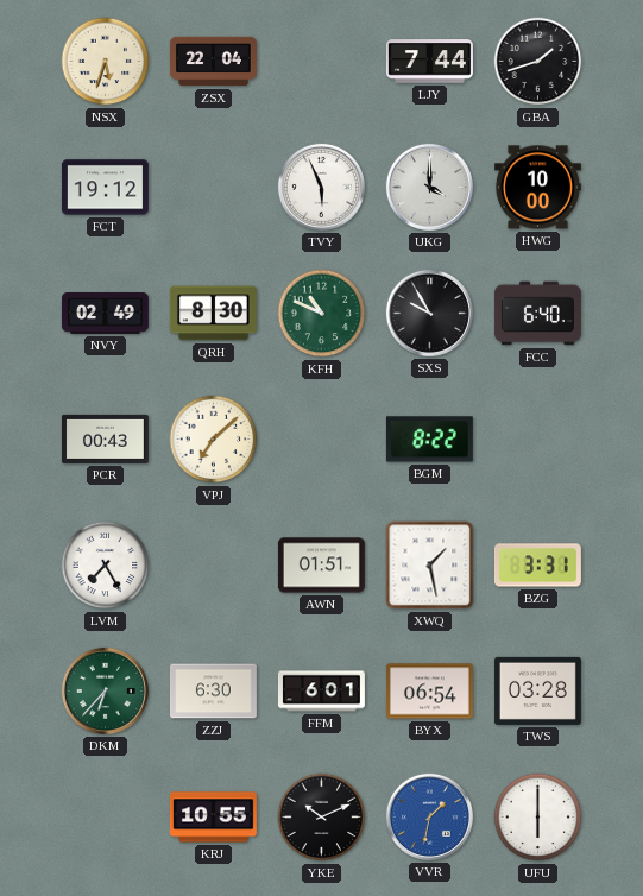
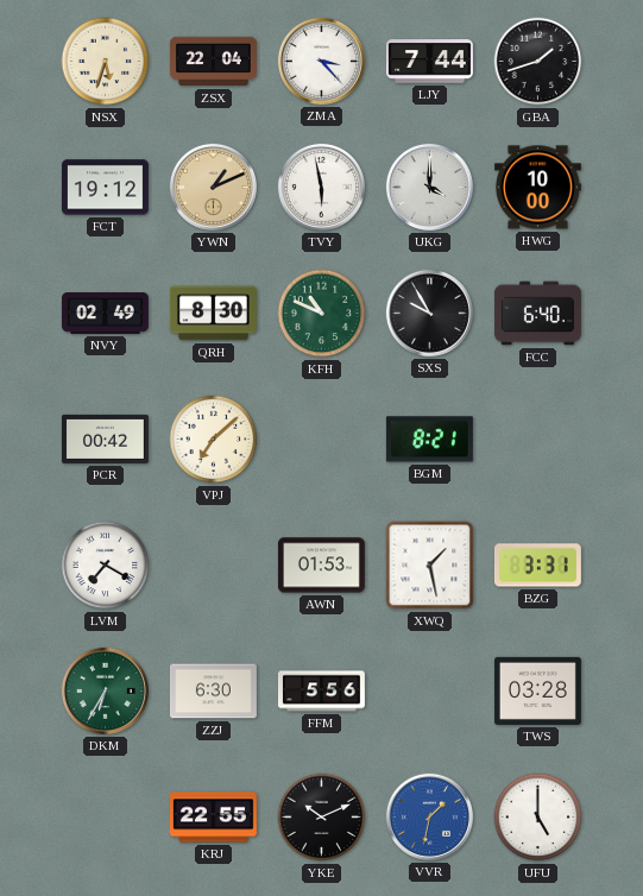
ZMA: none -> 3:23
YWN: none -> 1:11
TVY: 5:56 -> 5:58
PCR: 00:43 -> 00:42
BGM: 8:22 -> 8:21
LVM: 7:25 -> 7:20
AWN: 01:51 -> 01:53
DKM: 6:37 -> 6:35
FFM: 6:01 -> 5:56
BYX: 06:54 -> none
KRJ: 10:55 -> 22:55
UFU: 6:00 -> 5:00
